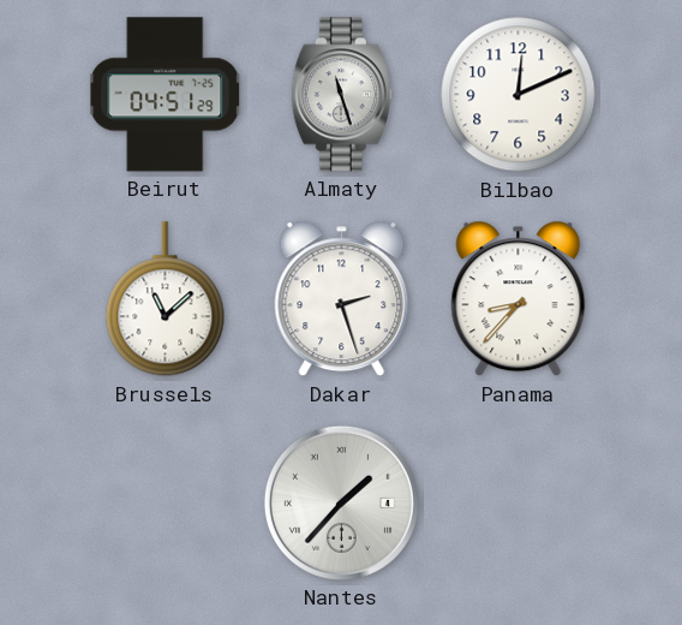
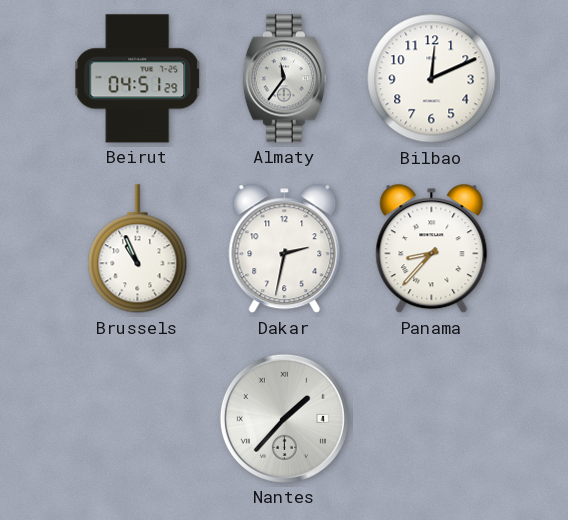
Almaty: 11:27 -> 11:36
Brussels: 11:08 -> 10:56
Dakar: 2:27 -> 2:32
